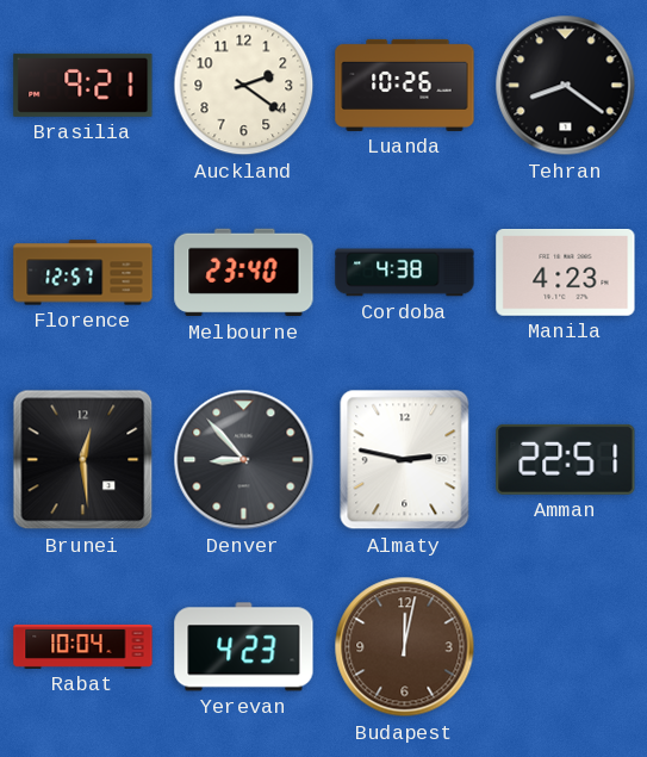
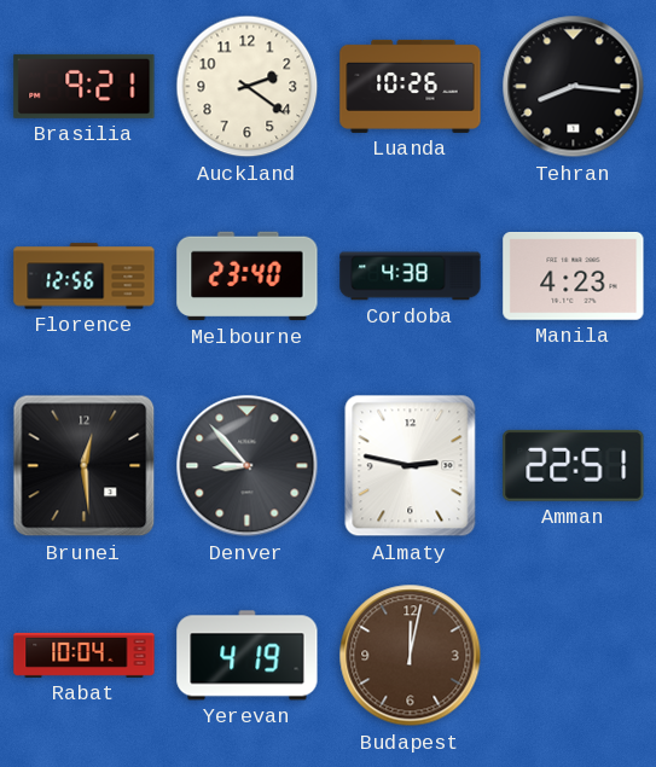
Tehran: 8:21 -> 8:16
Florence: 12:57 -> 12:56
Yerevan: 4:23 -> 4:19
